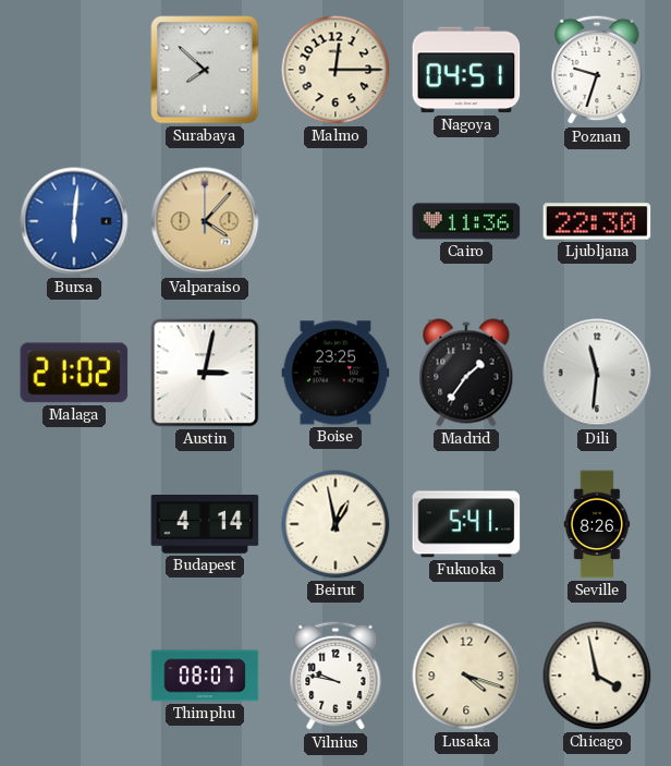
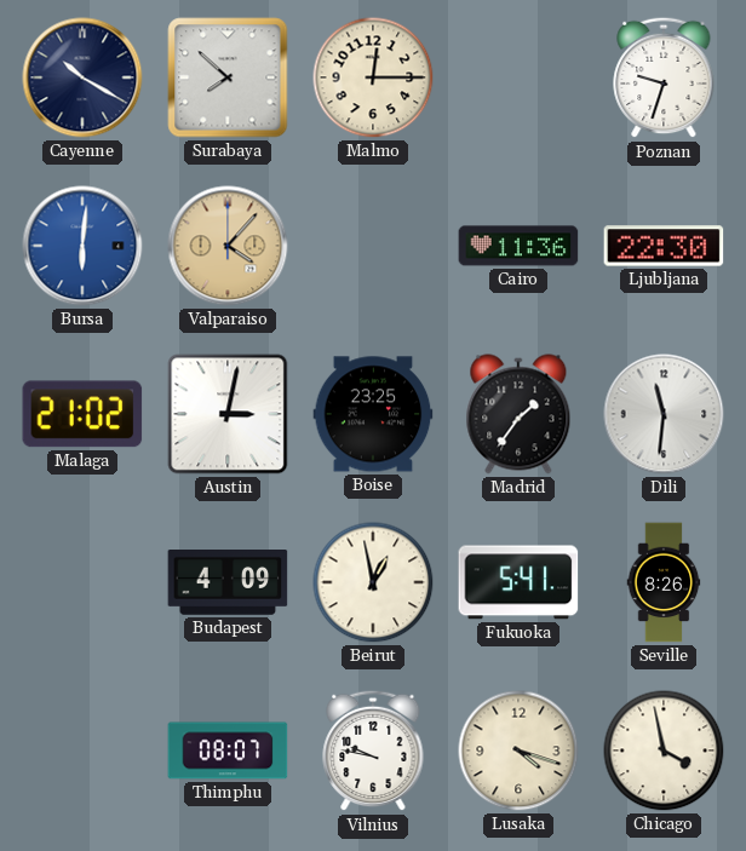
Cayenne: none -> 10:20
Nagoya: 04:51 -> none
Budapest: 4:14 -> 4:09
